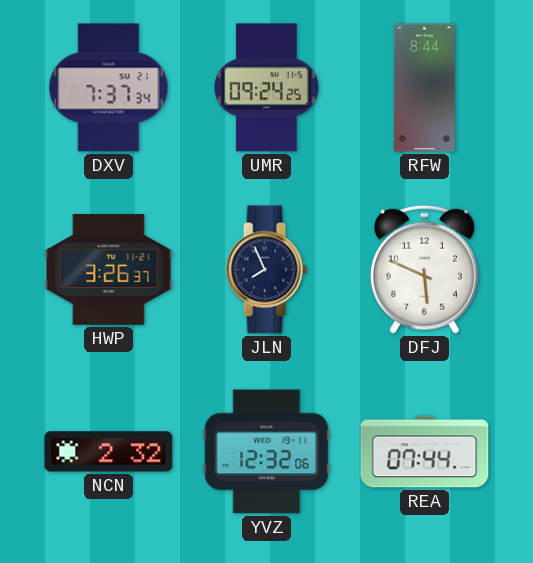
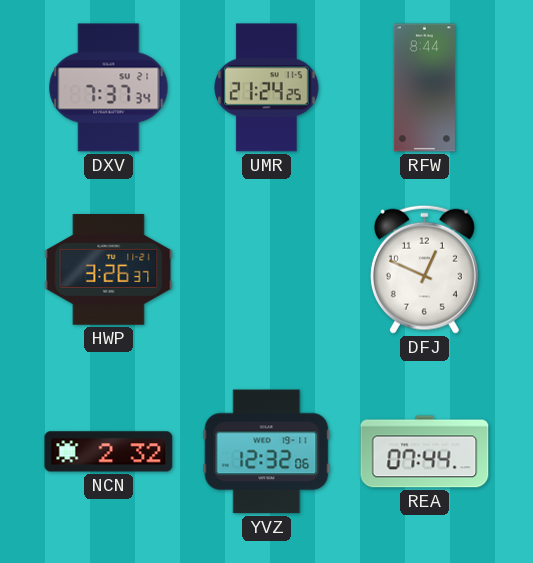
UMR: 09:24 -> 21:24
JLN: 7:56 -> none
DFJ: 5:49 -> 12:49
